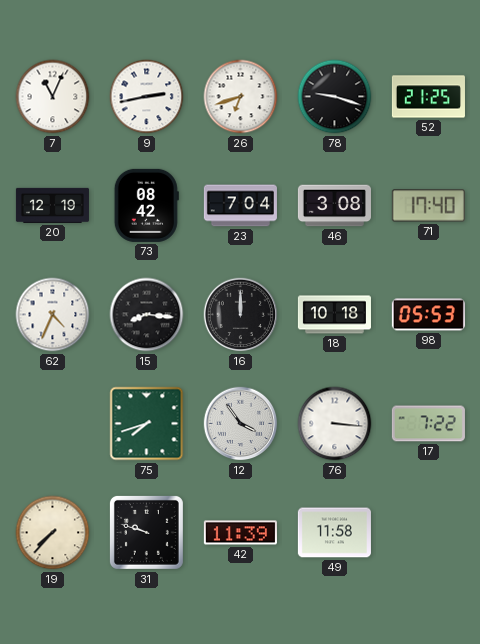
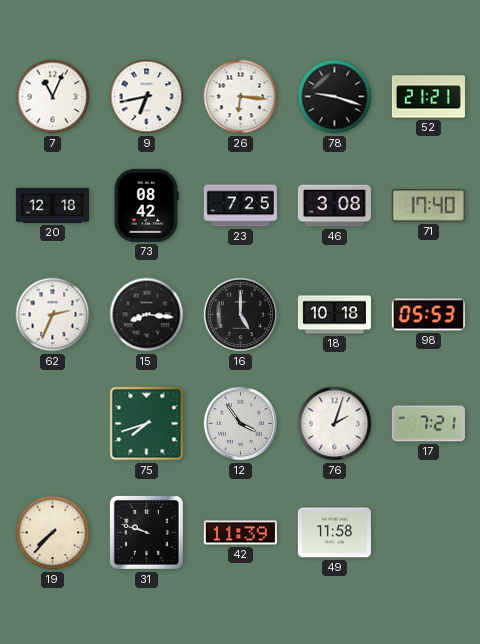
9: 2:43 -> 6:43
26: 6:42 -> 6:16
52: 21:25 -> 21:21
20: 12:19 -> 12:18
23: 7:04 -> 7:25
62: 4:34 -> 2:34
16: 12:00 -> 5:00
76: 3:16 -> 2:03
17: 7:22 -> 7:21
